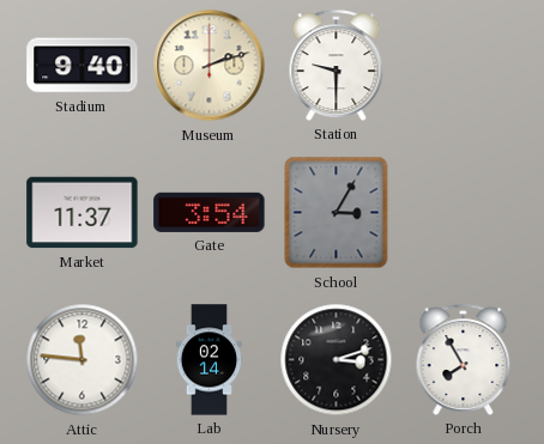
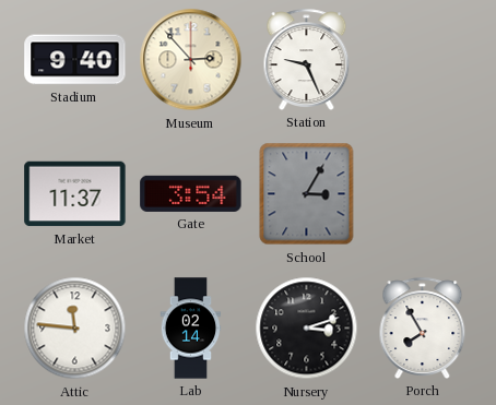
Museum: 2:12 -> 2:53
Station: 9:30 -> 9:26
